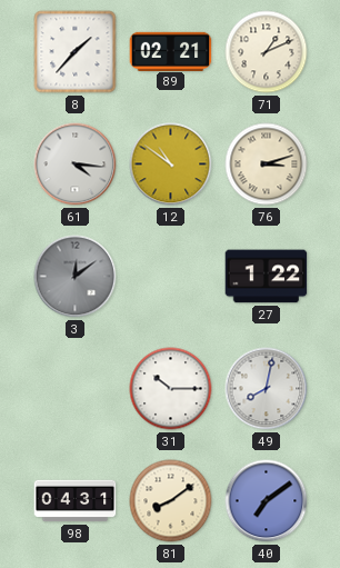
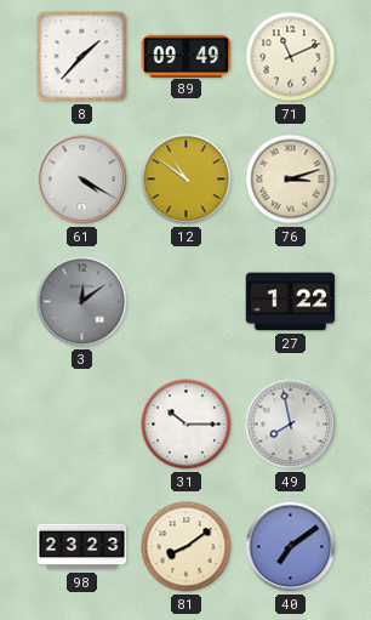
89: 02:21 -> 09:49
71: 1:11 -> 11:11
61: 4:16 -> 4:20
49: 8:02 -> 7:58
98: 04:31 -> 23:23
